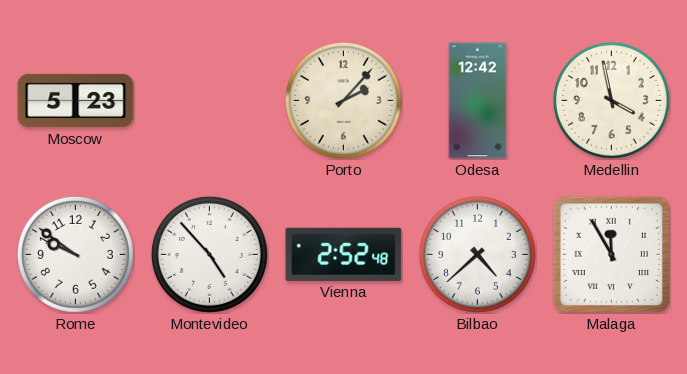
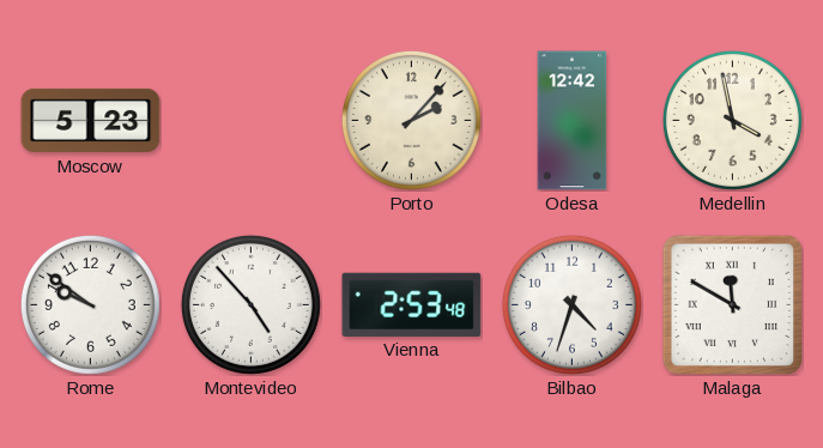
Vienna: 2:52 -> 2:53
Bilbao: 4:38 -> 4:33
Malaga: 11:55 -> 11:50
